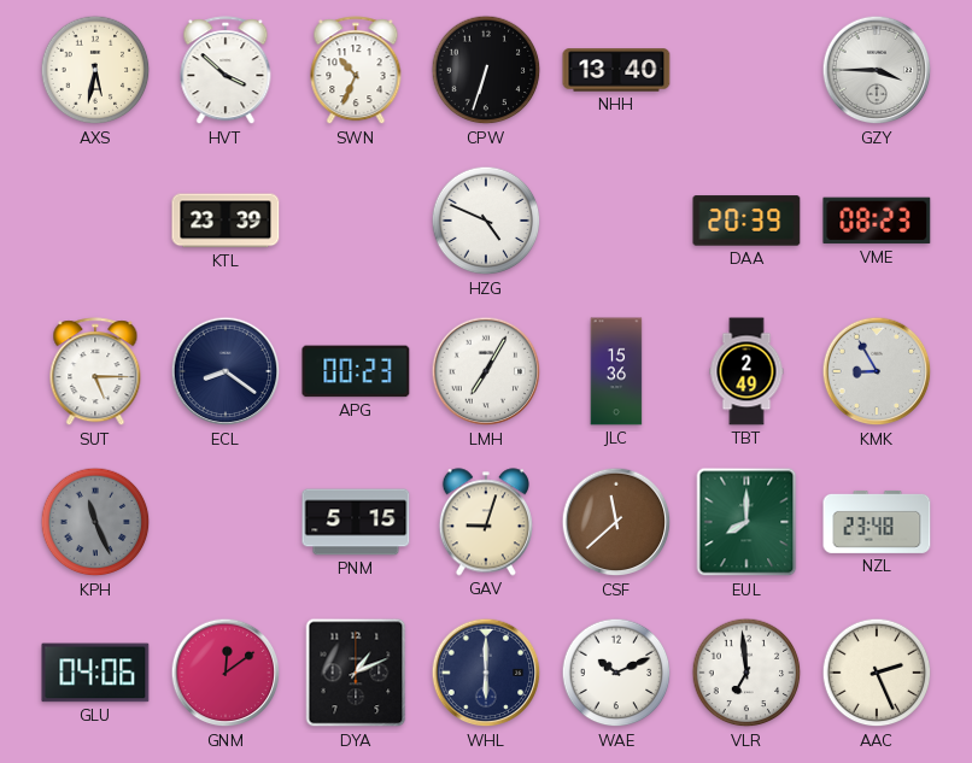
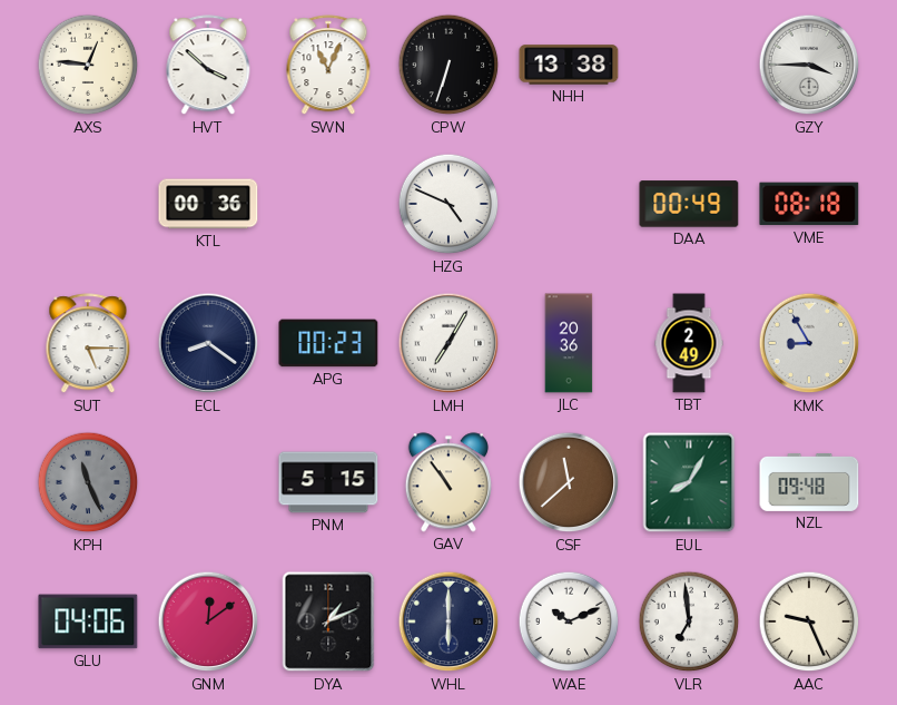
AXS: 5:32 -> 12:46
SWN: 10:34 -> 11:04
NHH: 13:40 -> 13:38
KTL: 23:39 -> 00:36
DAA: 20:39 -> 00:49
VME: 08:23 -> 08:18
JLC: 15:36 -> 20:36
GAV: 9:03 -> 10:54
EUL: 8:00 -> 8:05
NZL: 23:48 -> 09:48
AAC: 2:26 -> 9:26
